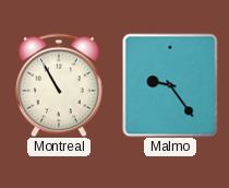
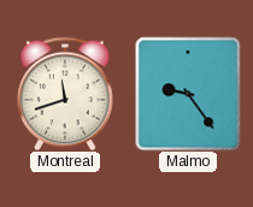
Montreal: 10:55 -> 11:42
